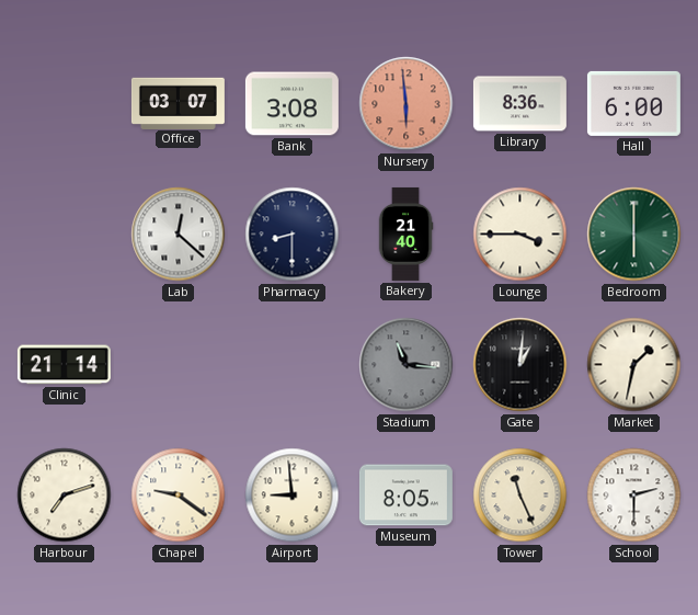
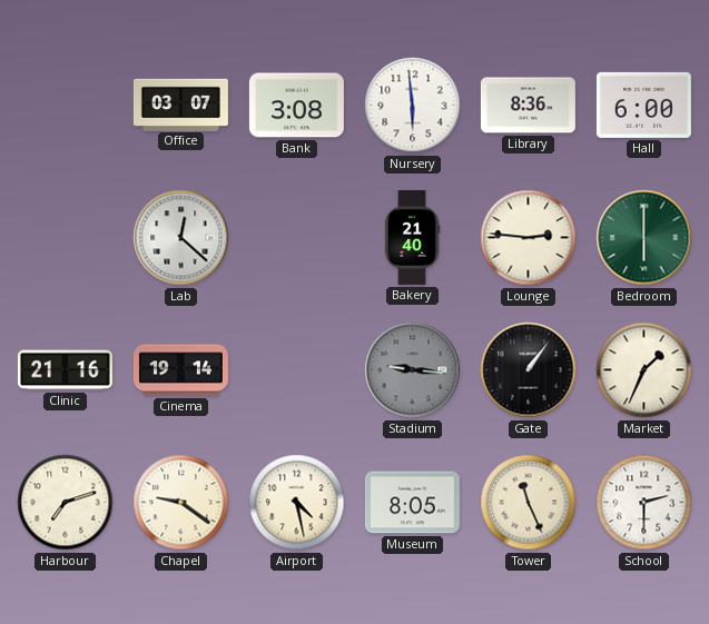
Nursery dial: salmon -> white
Pharmacy: 8:30 -> none
Lounge: 3:45 -> 2:46
Clinic: 21:14 -> 21:16
Cinema: none -> 19:14
Stadium: 11:16 -> 9:16
Gate: 1:01 -> 1:06
Market: 1:32 -> 1:34
Airport: 8:59 -> 4:28
